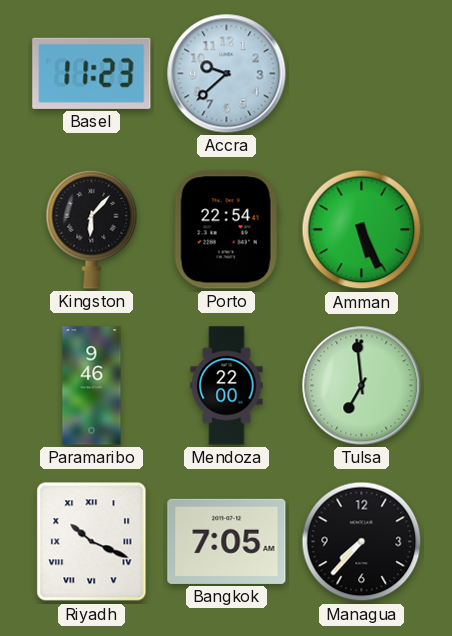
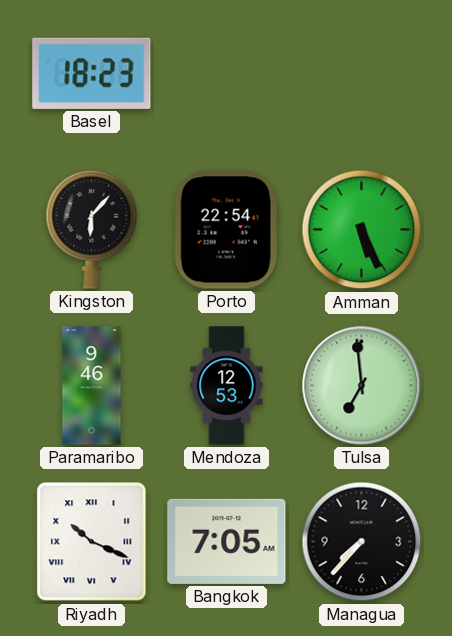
Basel: 11:23 -> 18:23
Accra: 9:38 -> none
Mendoza: 22:00 -> 12:53
